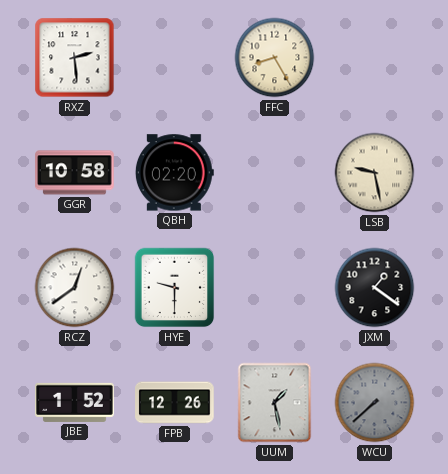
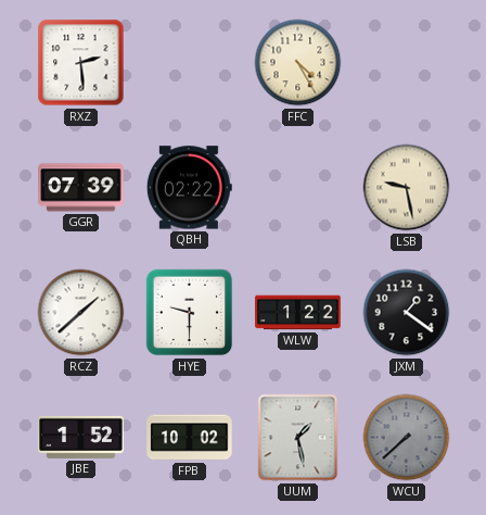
FFC: 8:25 -> 4:25
GGR: 10:58 -> 07:39
QBH: 02:20 -> 02:22
RCZ: 12:39 -> 1:38
WLW: none -> 1:22
FPB: 12:26 -> 10:02
